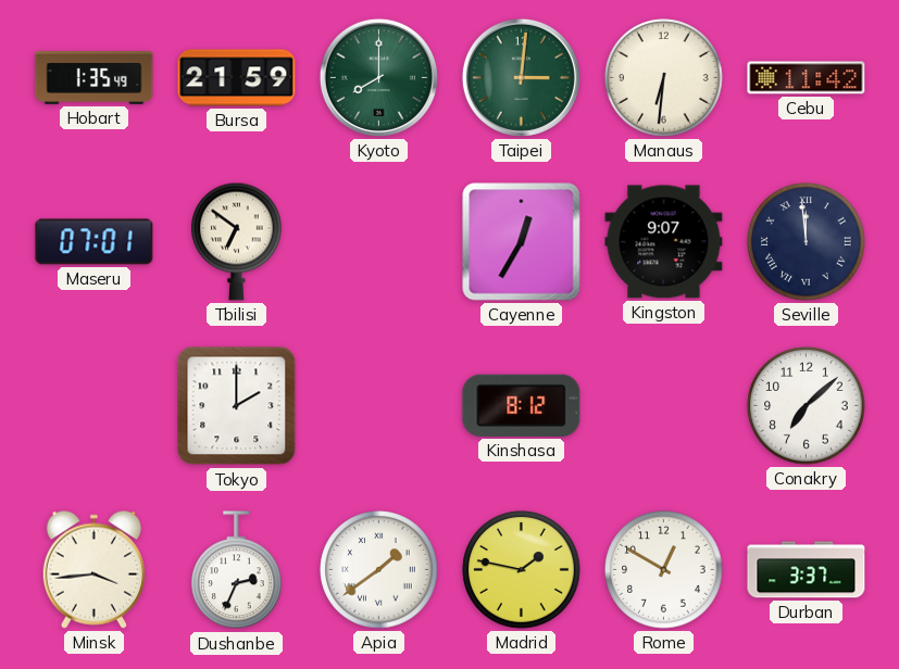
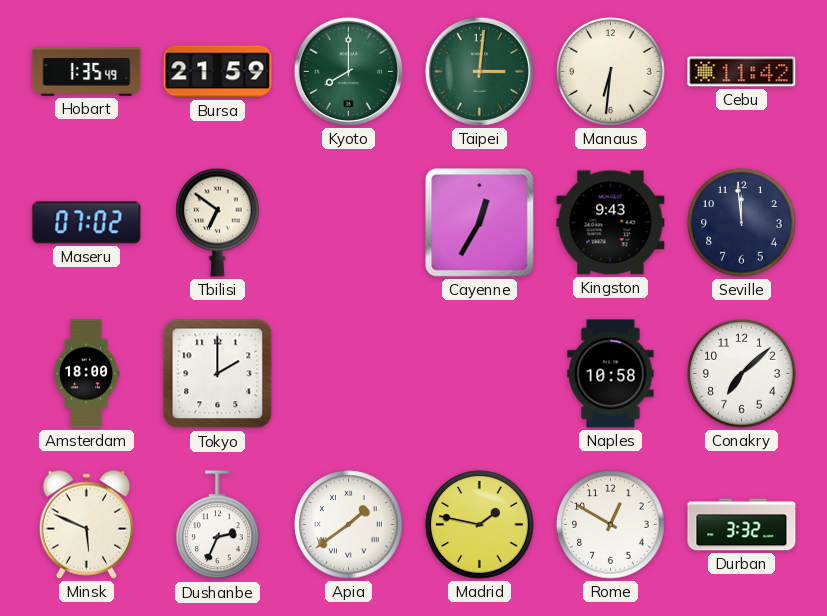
Maseru: 07:01 -> 07:02
Kingston: 9:07 -> 9:43
Seville numerals: Roman -> Arabic
Amsterdam: none -> 18:00
Kinshasa: 8:12 -> none
Naples: none -> 10:58
Minsk: 3:44 -> 5:49
Durban: 3:37 -> 3:32
